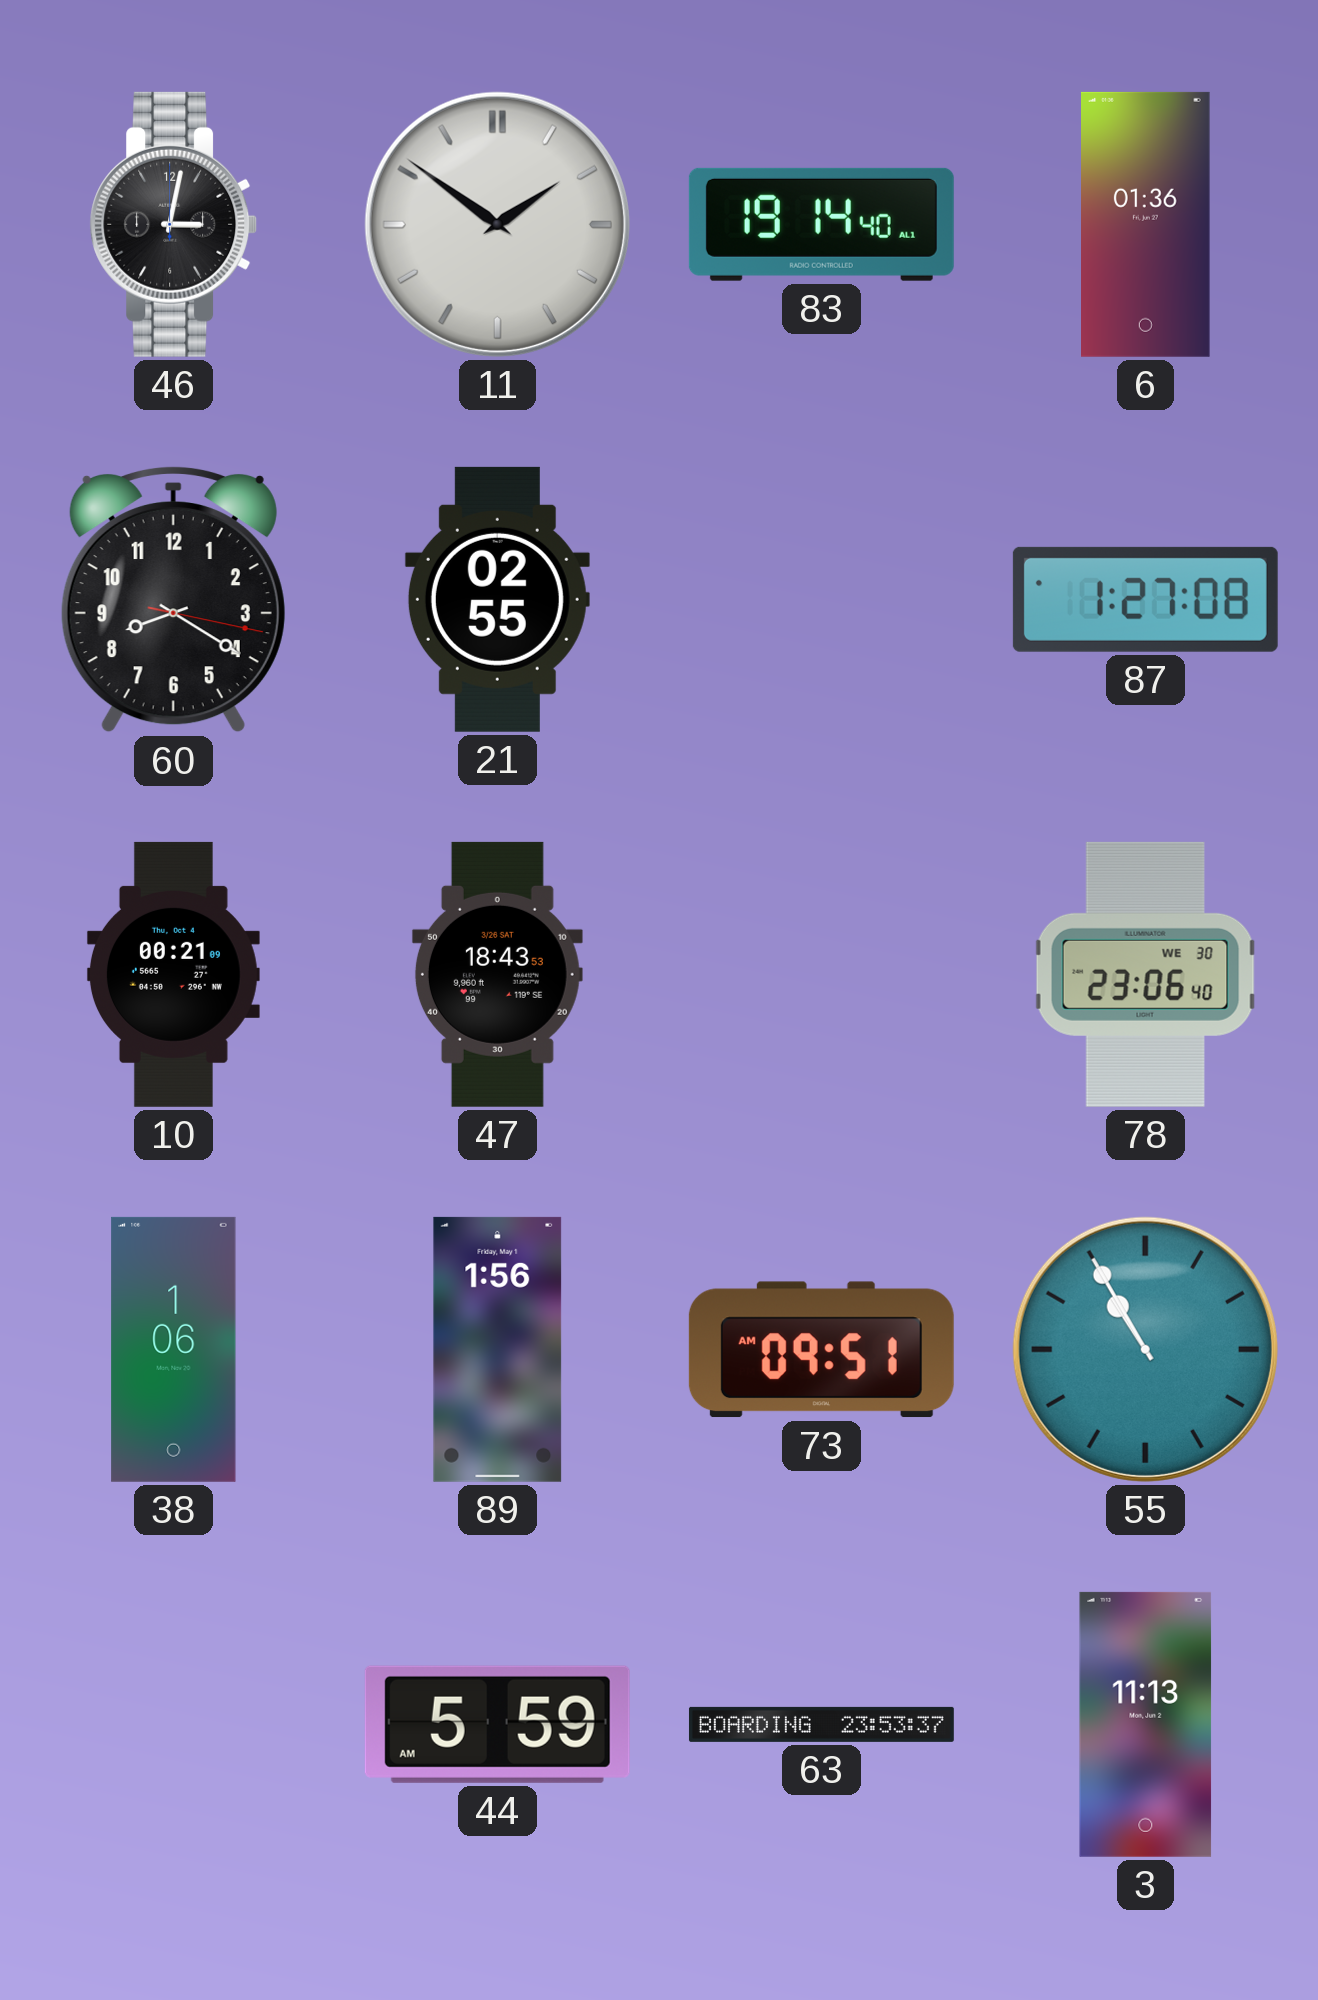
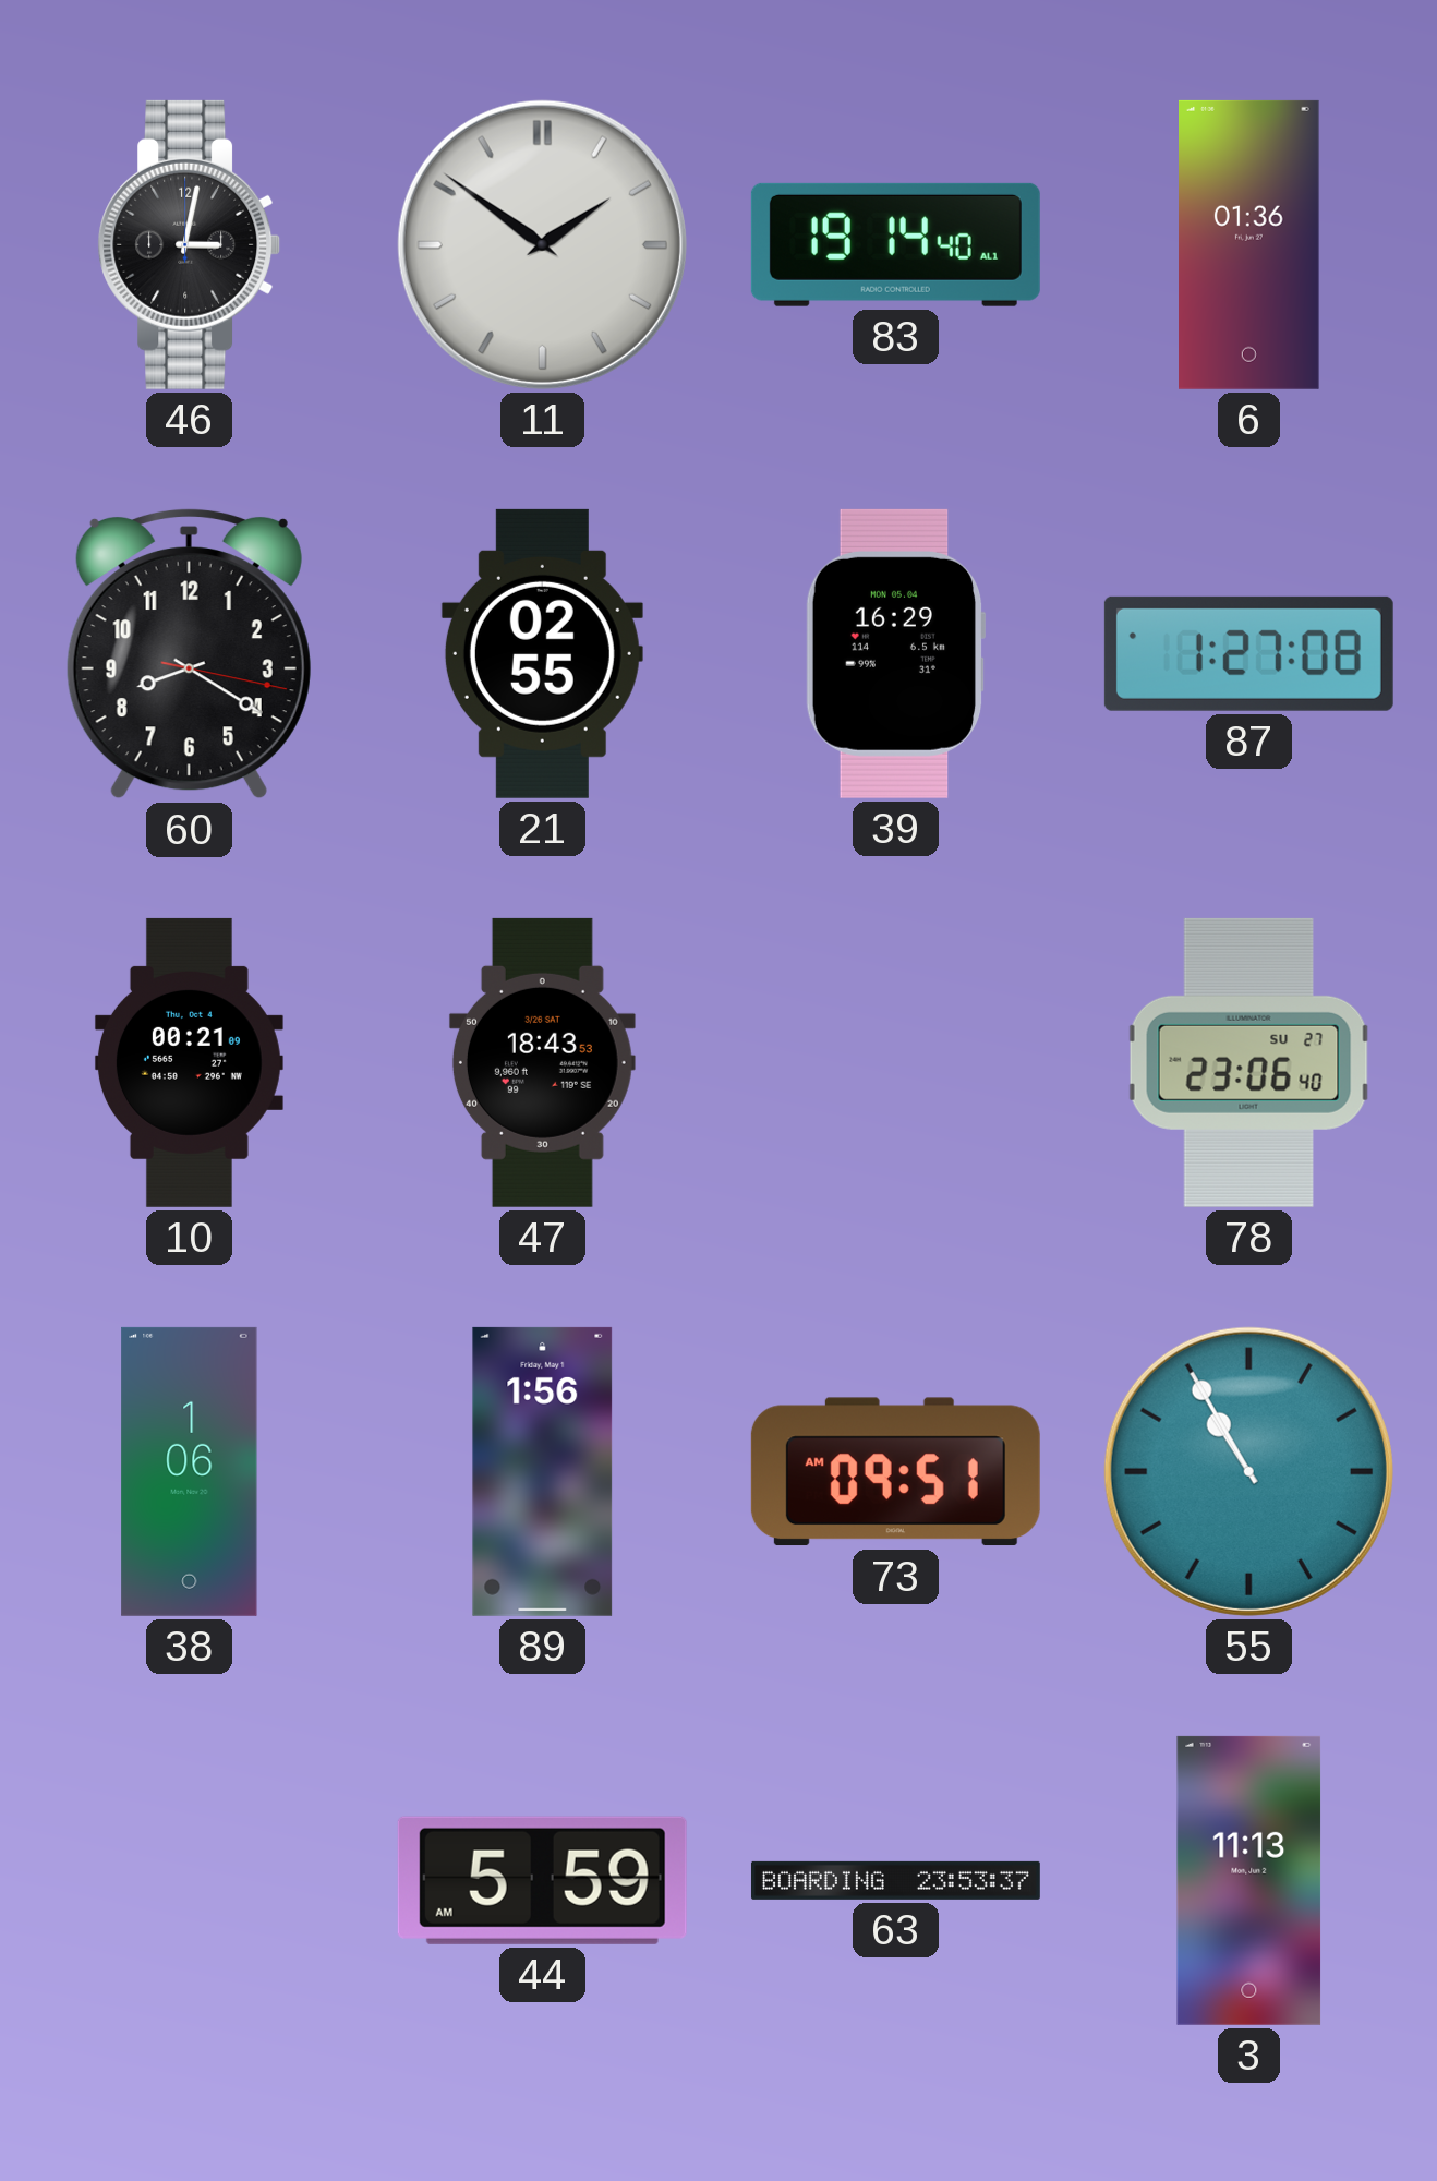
39: none -> 16:29
78 date: WE 30 -> SU 27
